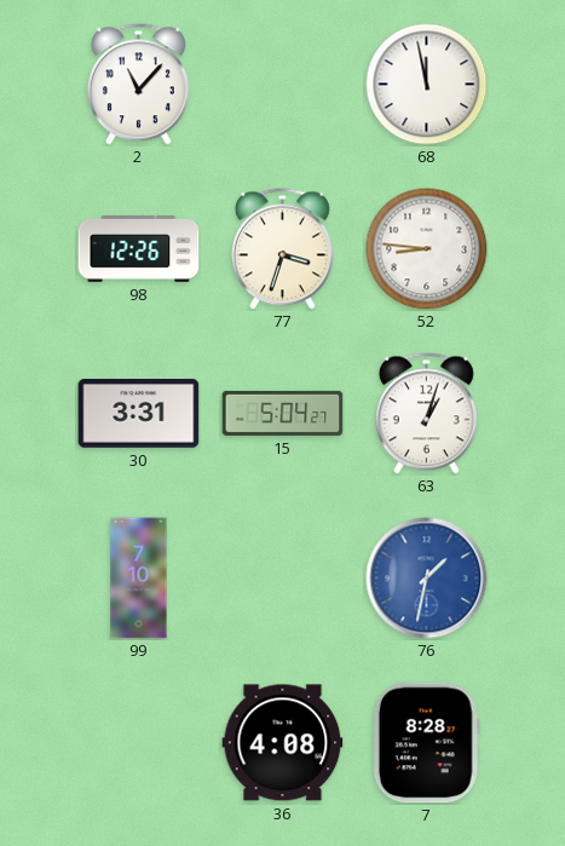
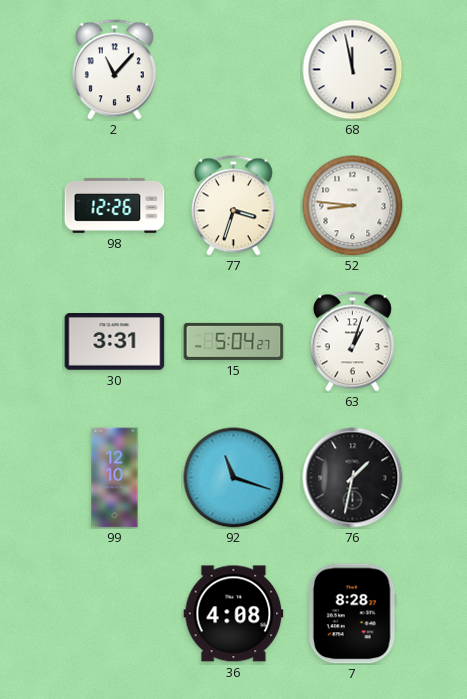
99: 7:10 -> 12:10
92: none -> 11:18
76 dial: blue -> black
